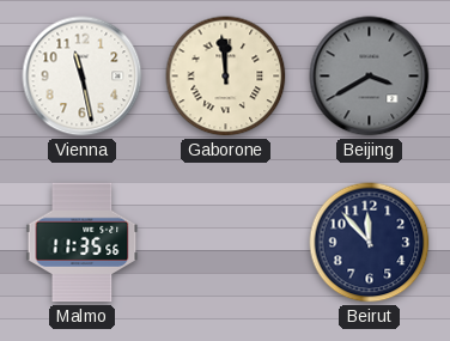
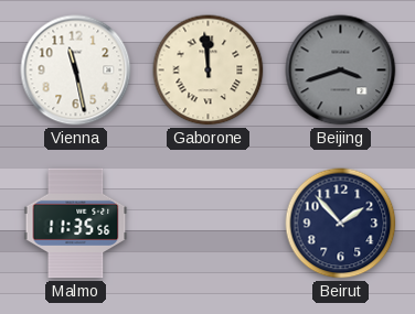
Beijing: 3:40 -> 3:42
Beirut: 11:53 -> 1:53
